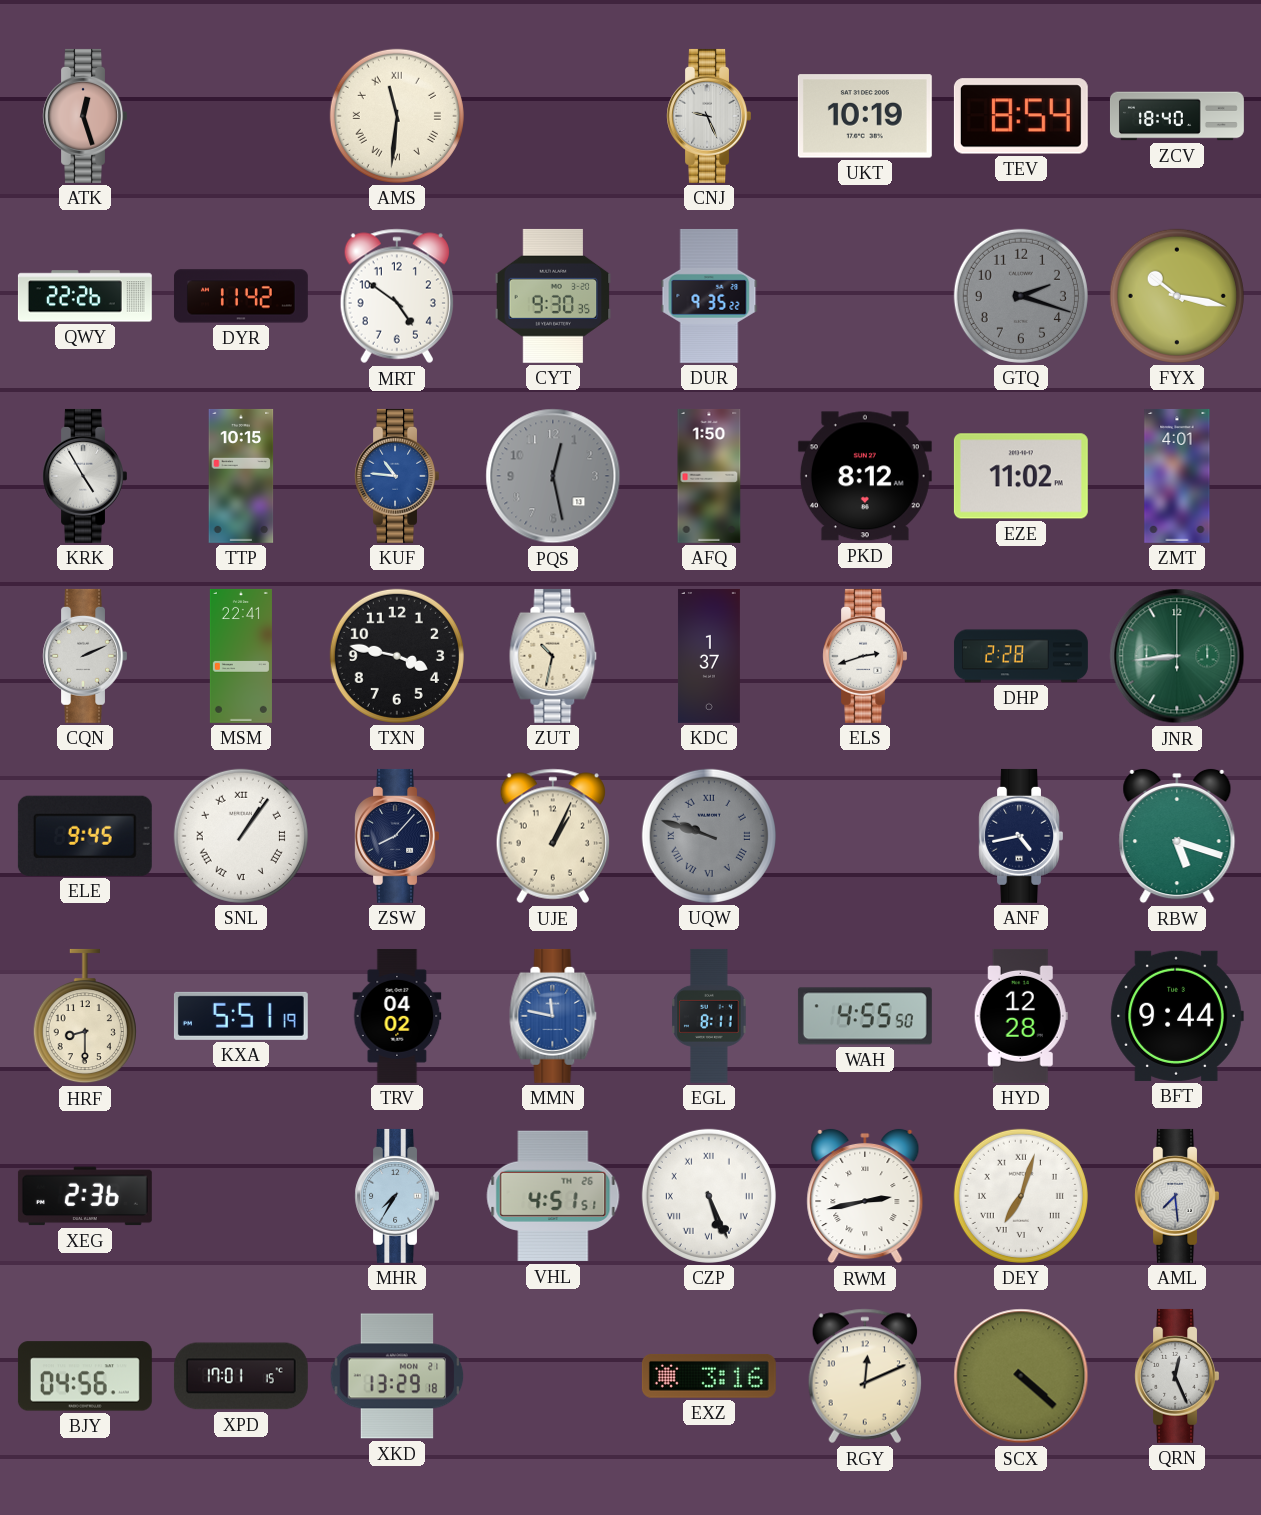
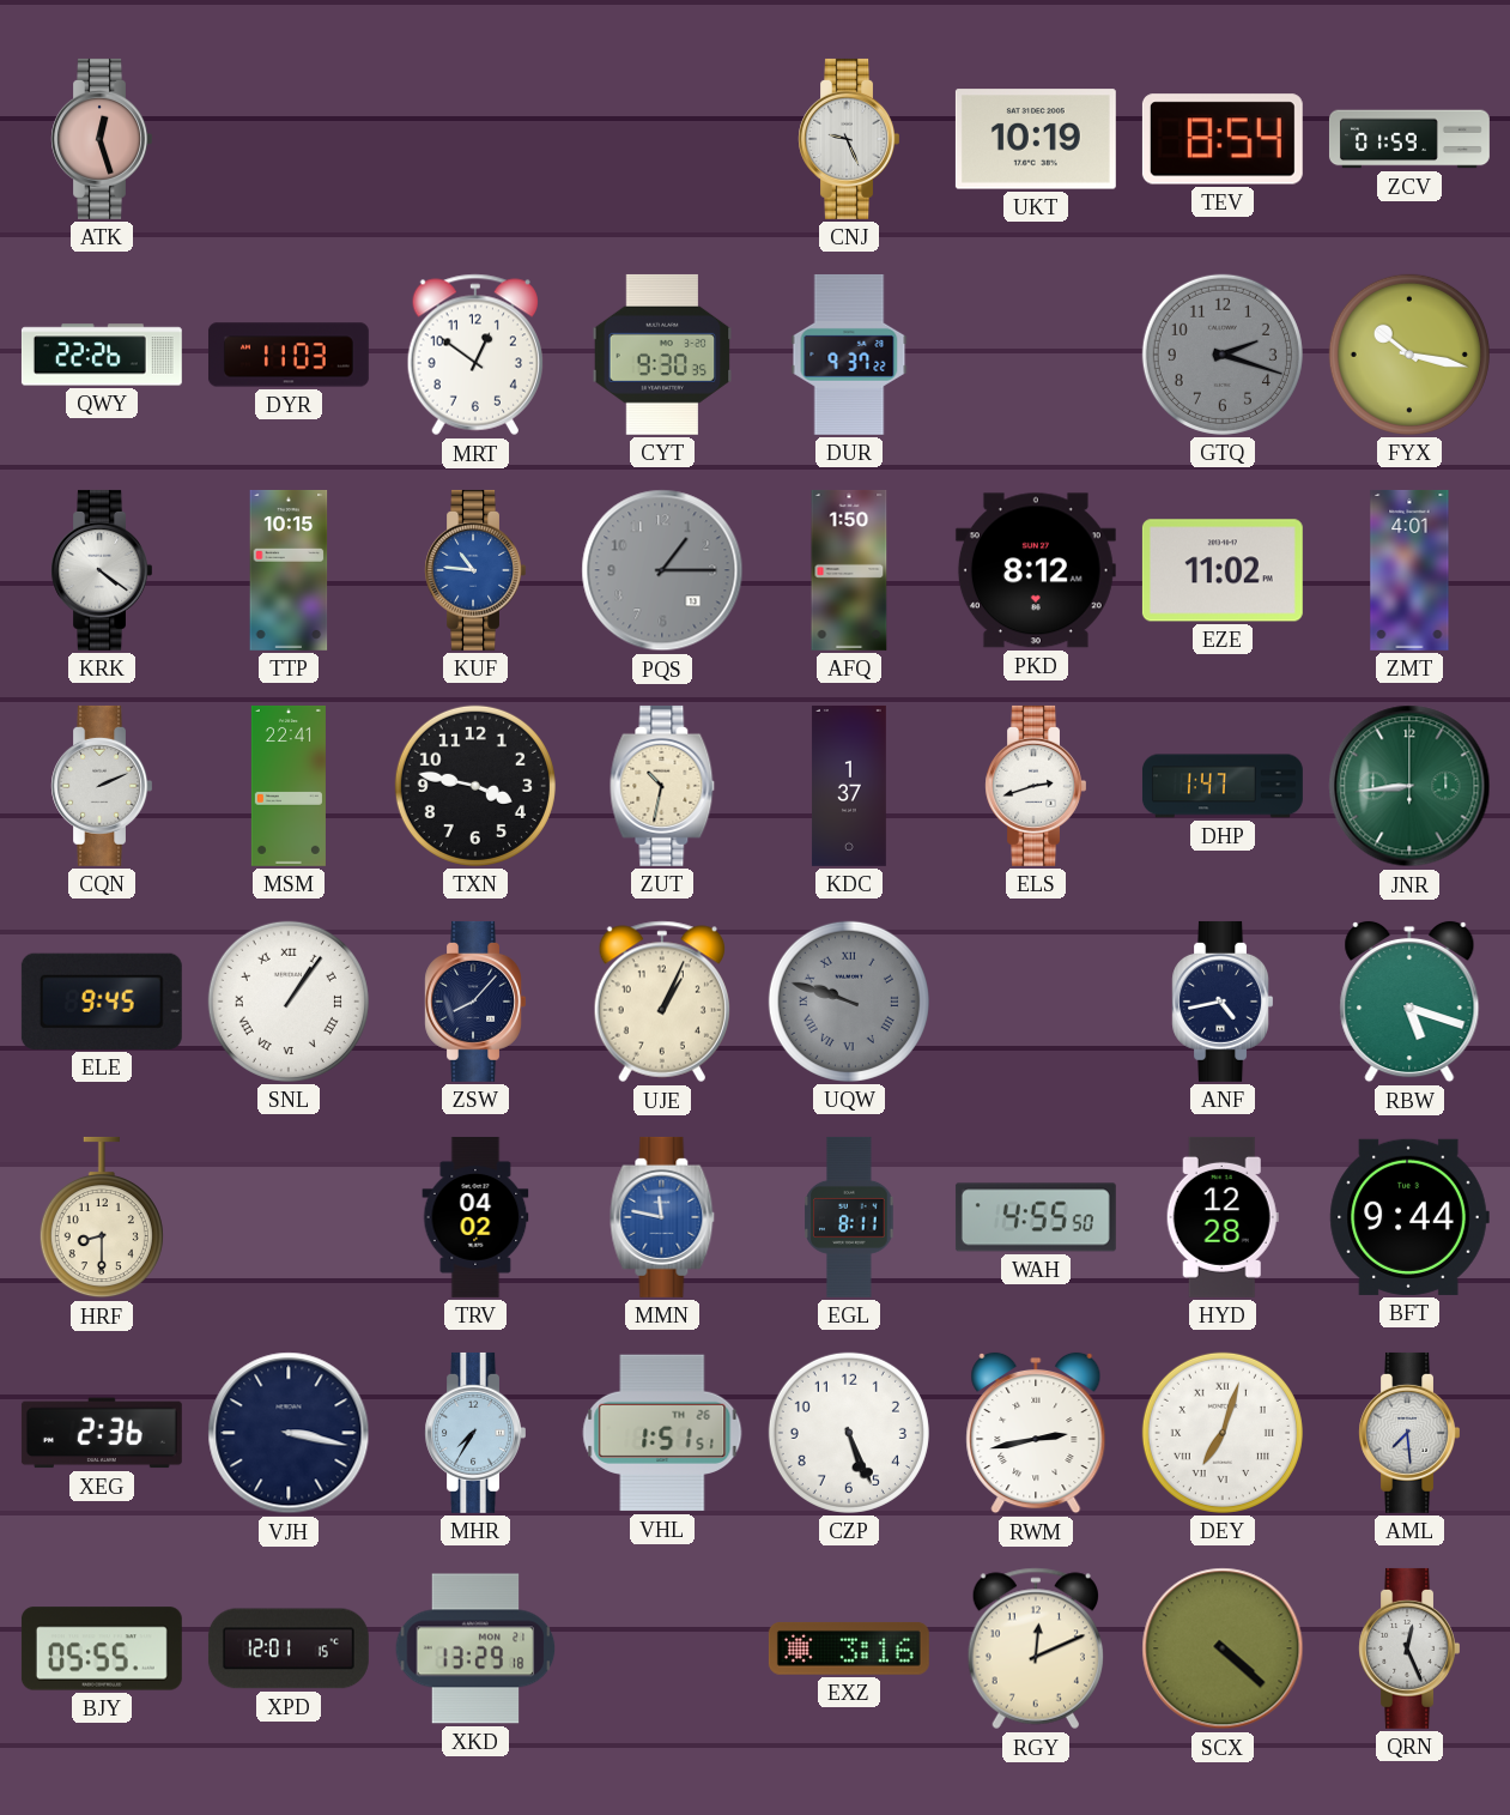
AMS: 11:31 -> none
ZCV: 18:40 -> 01:59
DYR: 11:42 -> 11:03
MRT: 4:51 -> 12:51
DUR: 9:35 -> 9:37
KRK: 4:55 -> 4:21
PQS: 12:28 -> 1:15
DHP: 2:28 -> 1:47
KXA: 5:51 -> none
VJH: none -> 3:17
VHL: 4:51 -> 1:51
CZP numerals: Roman -> Arabic
BJY: 04:56 -> 05:55
XPD: 17:01 -> 12:01
